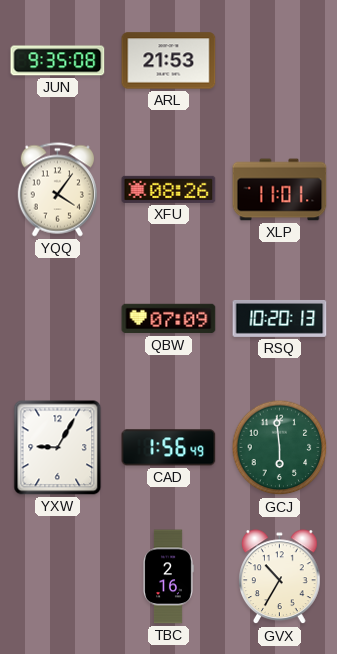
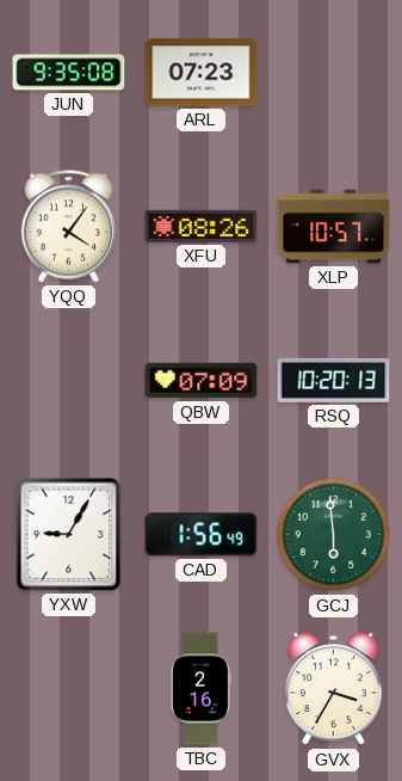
ARL: 21:53 -> 07:23
XLP: 11:01 -> 10:57
GVX: 10:35 -> 3:35
